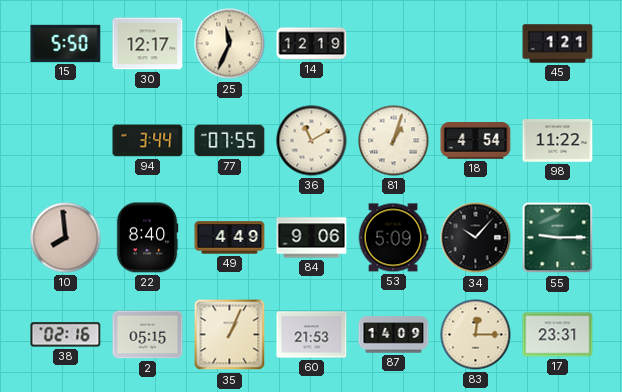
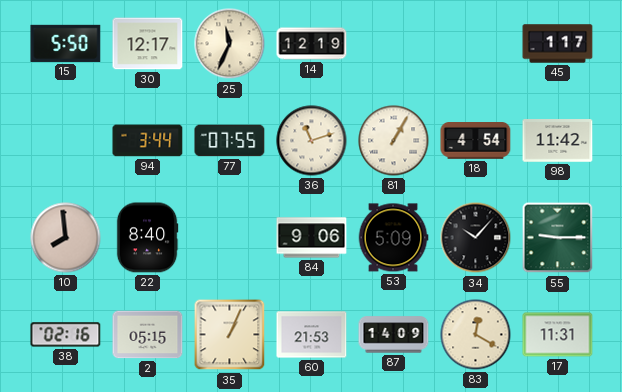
45: 1:21 -> 1:17
36: 11:10 -> 11:12
81: 1:03 -> 1:05
98: 11:22 -> 11:42
49: 4:49 -> none
83: 12:15 -> 12:20
17: 23:31 -> 11:31
